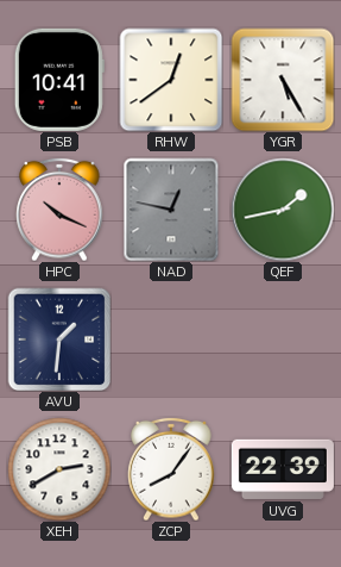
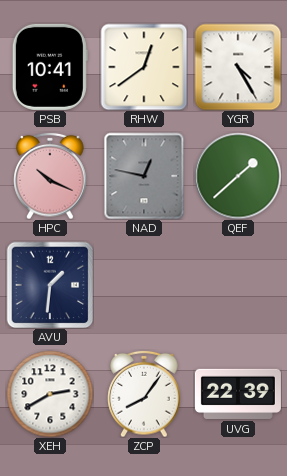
YGR: 5:25 -> 4:25
QEF: 1:43 -> 1:38
